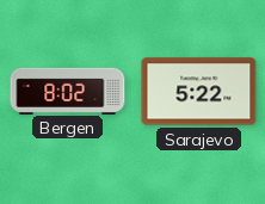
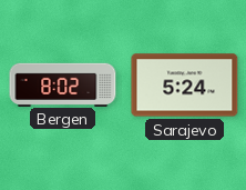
Sarajevo: 5:22 -> 5:24
